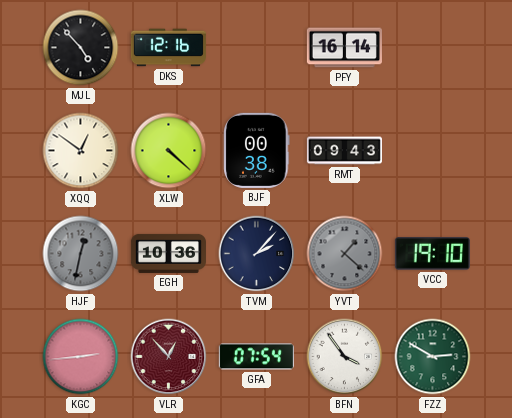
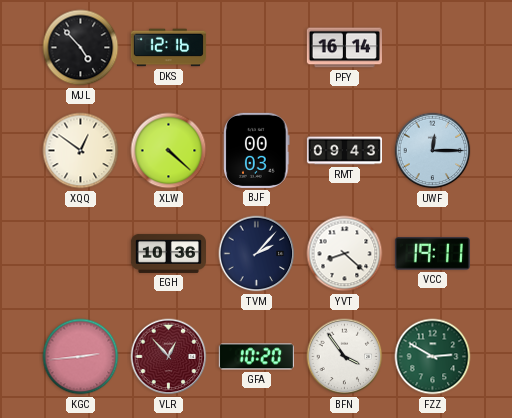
BJF: 00:38 -> 00:03
UWF: none -> 12:15
HJF: 12:32 -> none
YVT: 1:22 -> 8:22
YVT dial: grey -> white
VCC: 19:10 -> 19:11
GFA: 07:54 -> 10:20
